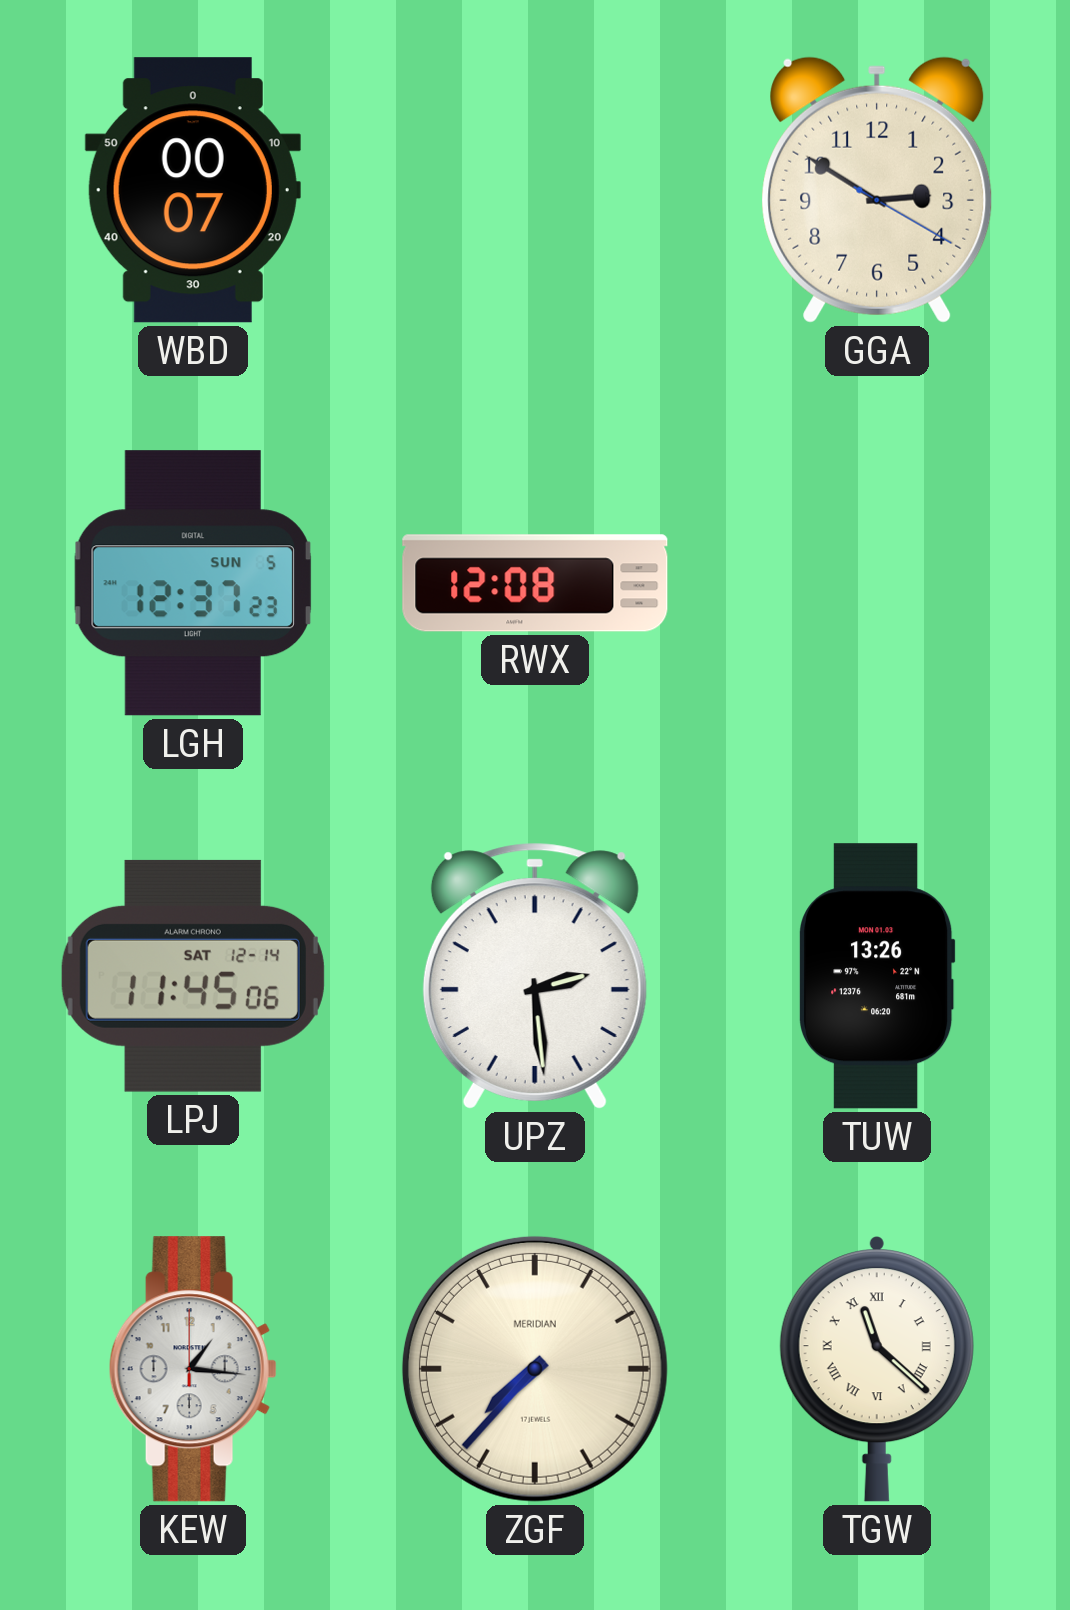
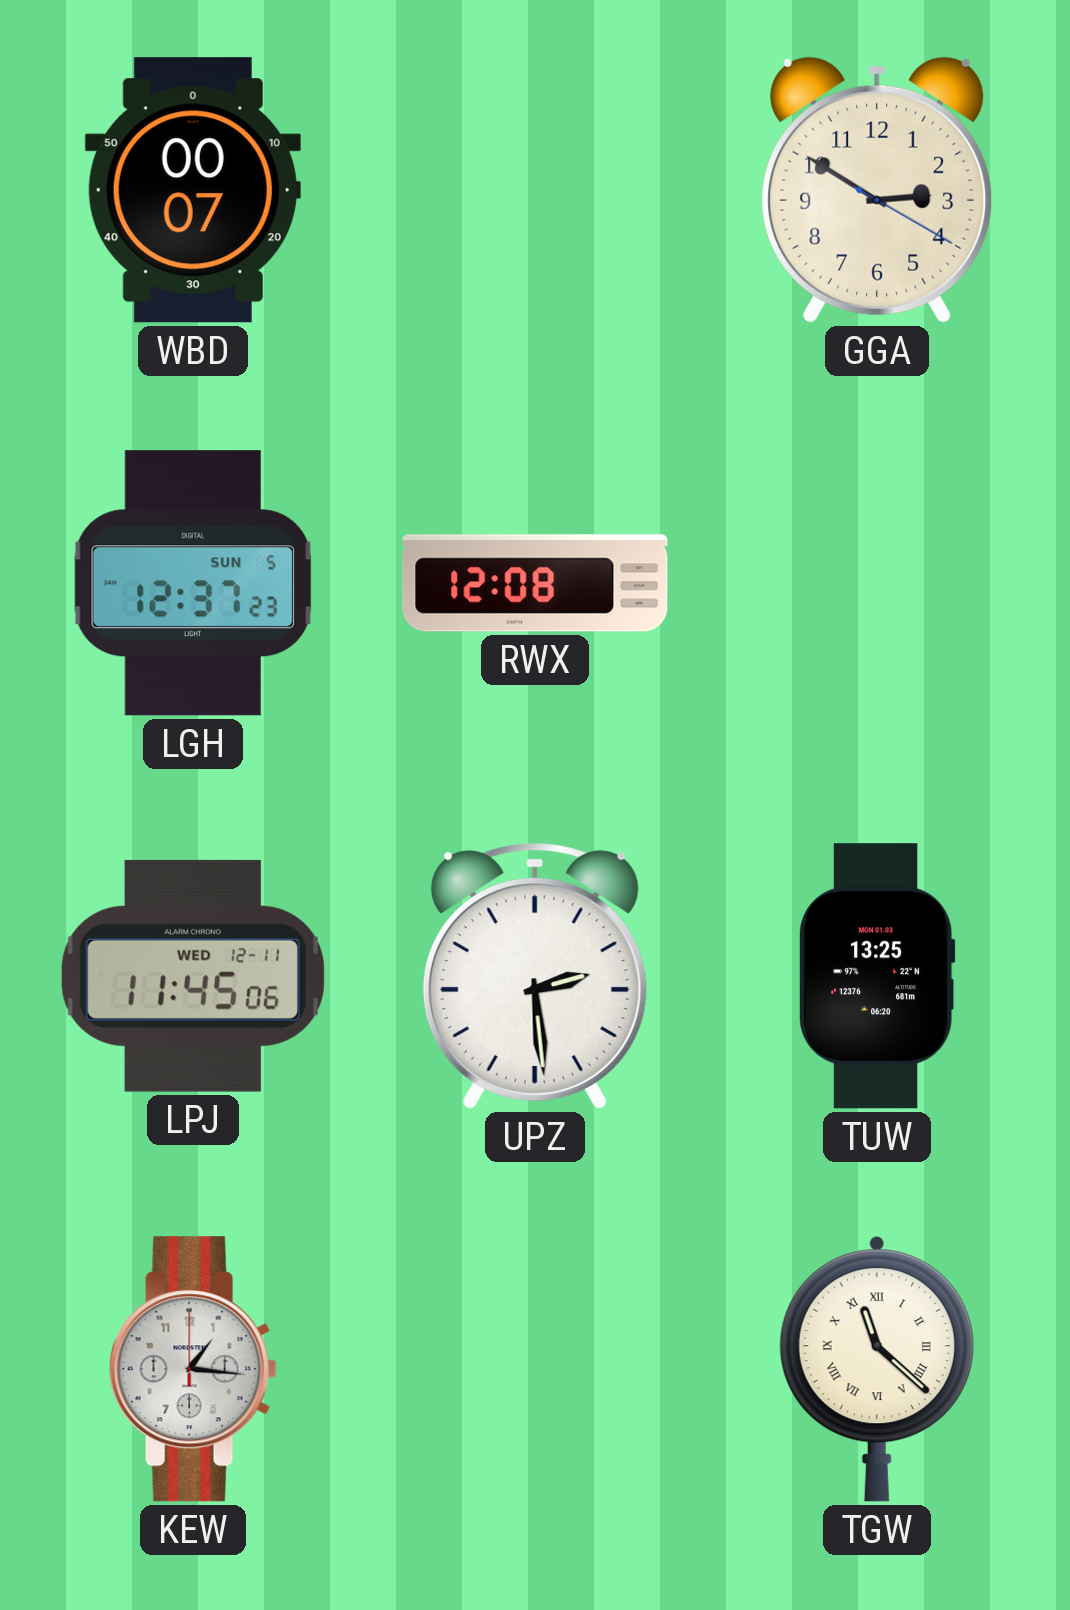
LPJ date: SAT 12-14 -> WED 12-11
TUW: 13:26 -> 13:25
ZGF: 7:37 -> none
